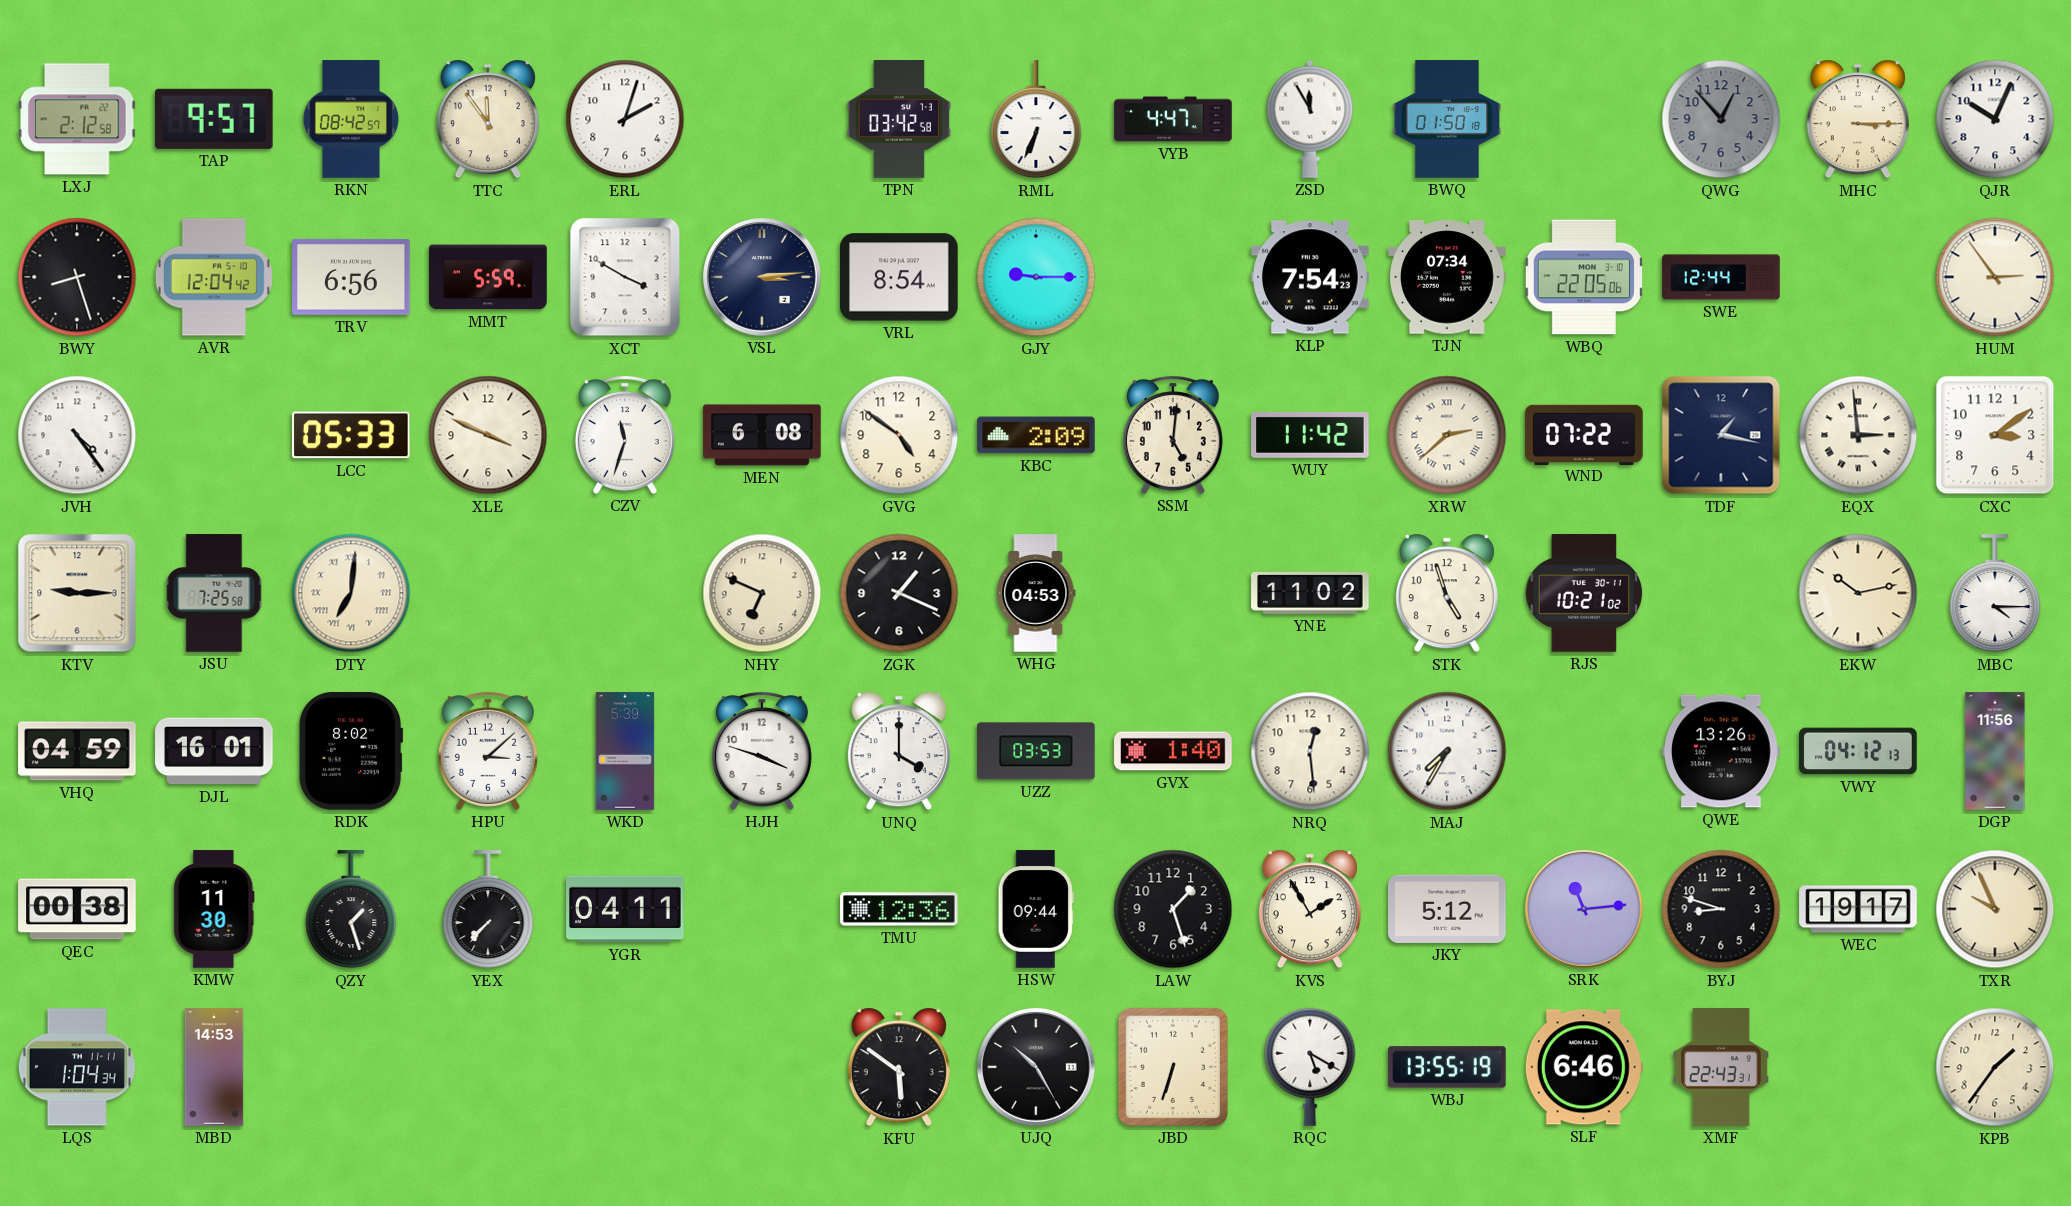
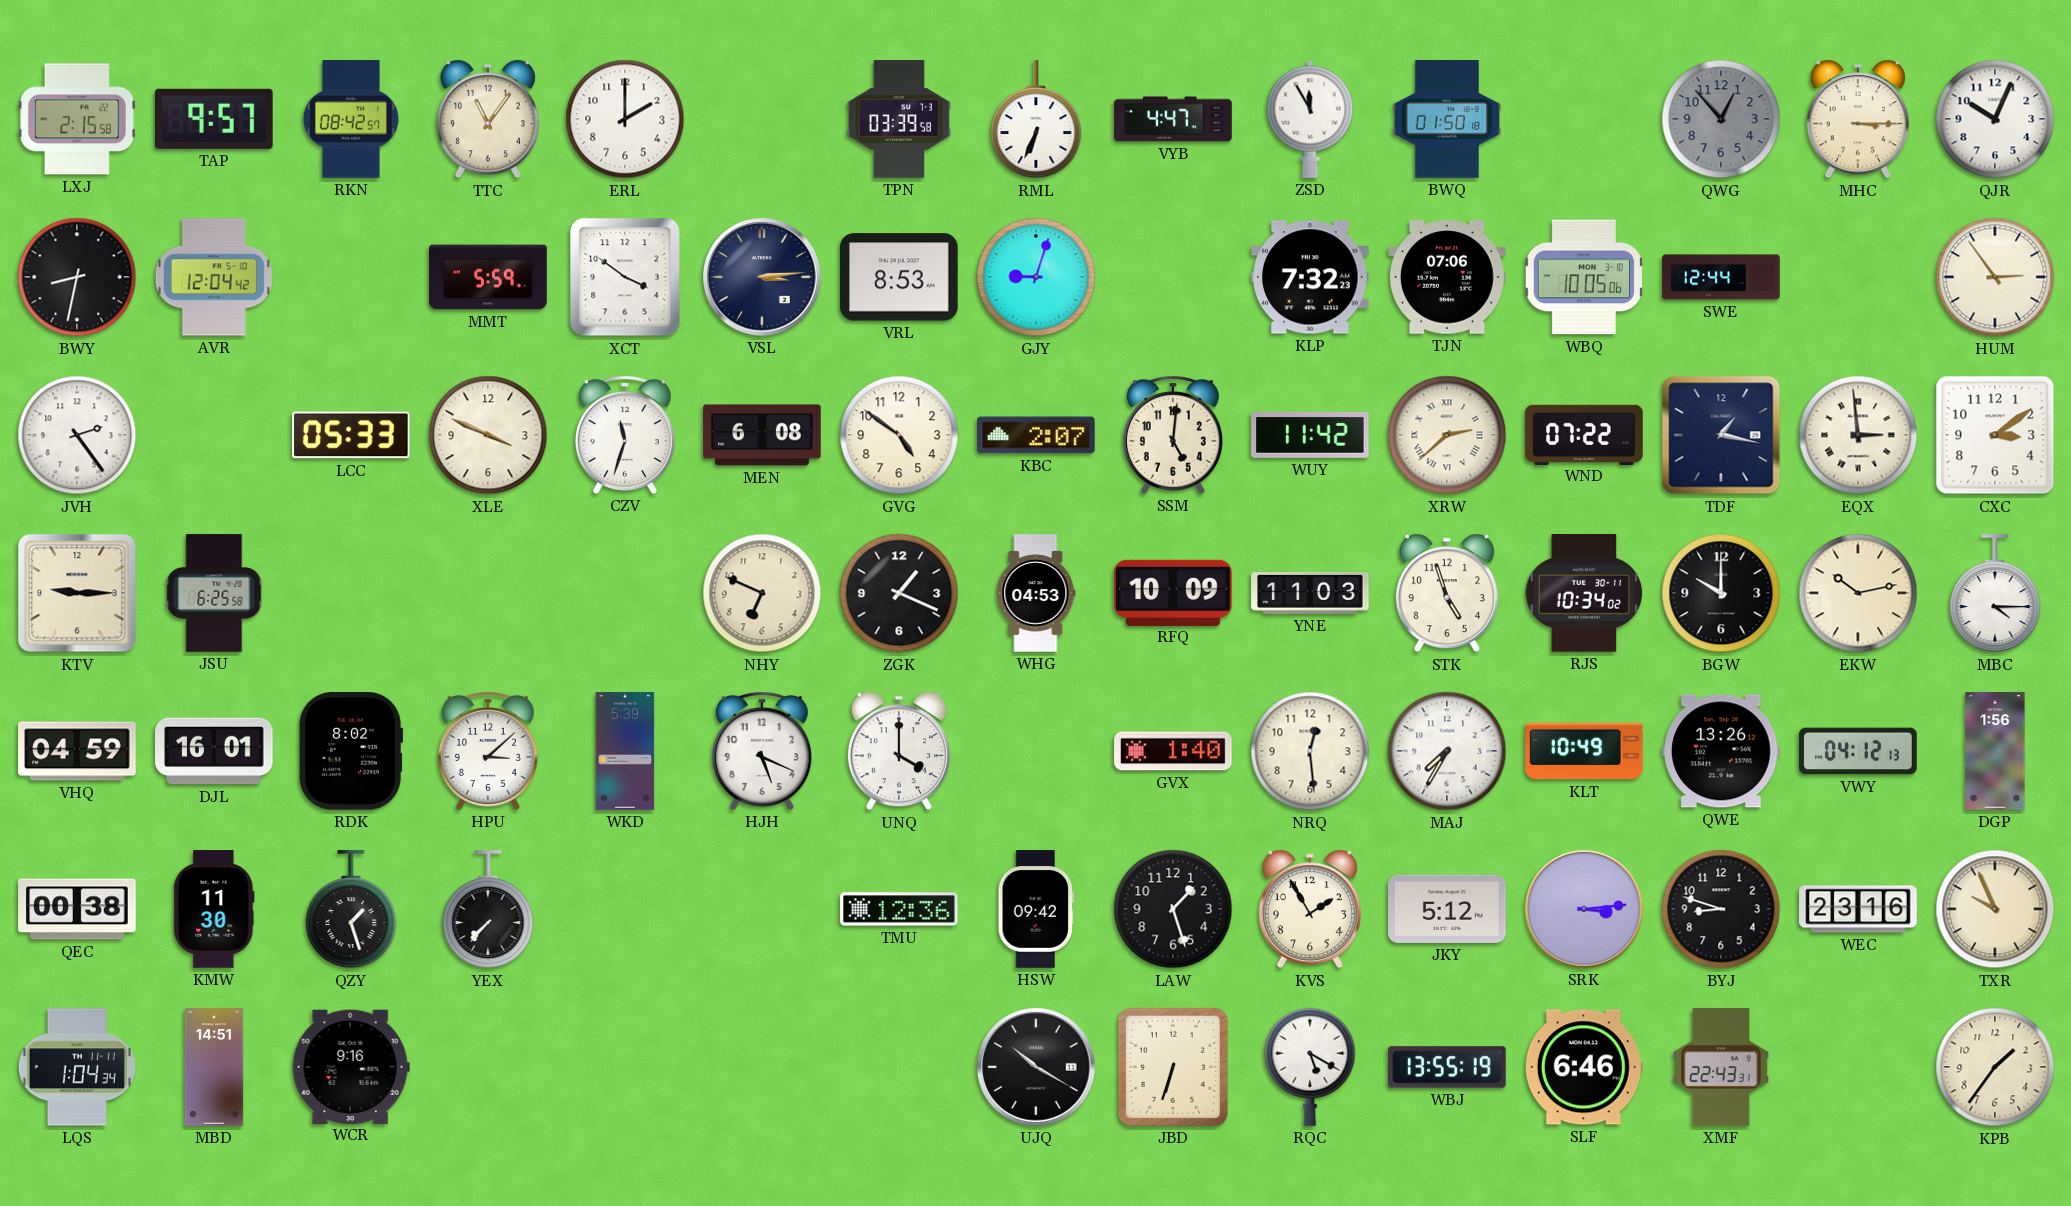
LXJ: 2:12 -> 2:15
TTC: 11:54 -> 11:06
ERL: 2:03 -> 2:00
TPN: 03:42 -> 03:39
BWY: 8:27 -> 8:32
TRV: 6:56 -> none
XCT: 3:50 -> 3:51
VRL: 8:54 -> 8:53
GJY: 9:15 -> 9:03
KLP: 7:54 -> 7:32
TJN: 07:34 -> 07:06
WBQ: 22:05 -> 10:05
JVH: 4:24 -> 2:24
KBC: 2:09 -> 2:07
JSU: 7:25 -> 6:25
DTY: 7:01 -> none
RFQ: none -> 10:09
YNE: 11:02 -> 11:03
RJS: 10:21 -> 10:34
BGW: none -> 10:00
HJH: 3:48 -> 5:19
UZZ: 03:53 -> none
KLT: none -> 10:49
DGP: 11:56 -> 1:56
YGR: 04:11 -> none
HSW: 09:44 -> 09:42
SRK: 11:14 -> 3:14
WEC: 19:17 -> 23:16
MBD: 14:53 -> 14:51
WCR: none -> 9:16
KFU: 5:51 -> none
UJQ: 10:25 -> 10:20
